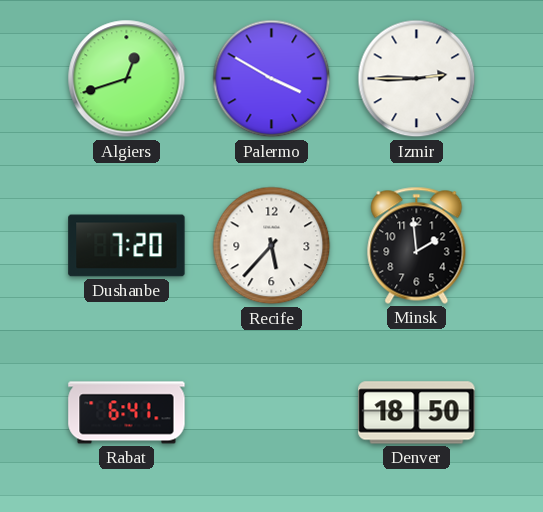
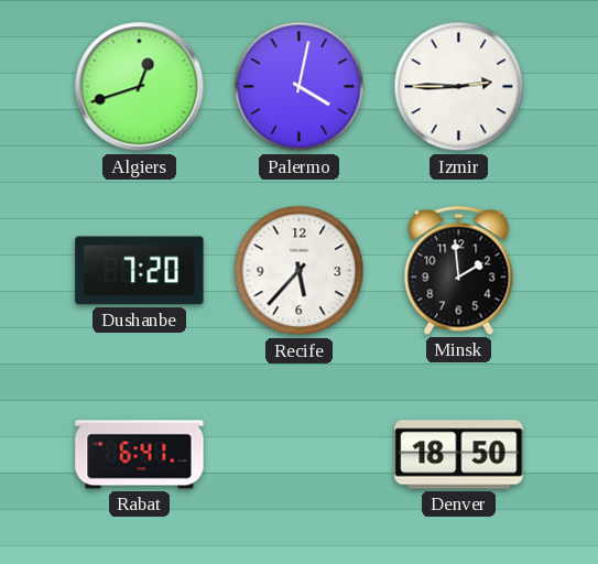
Palermo: 3:50 -> 4:02
